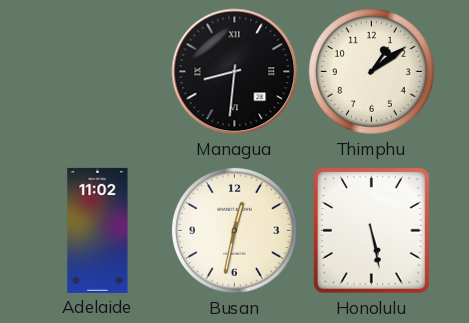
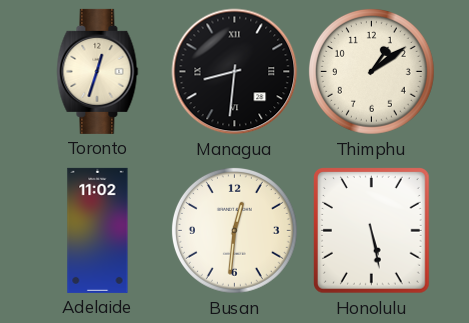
Toronto: none -> 12:33
Busan: 12:32 -> 12:31
